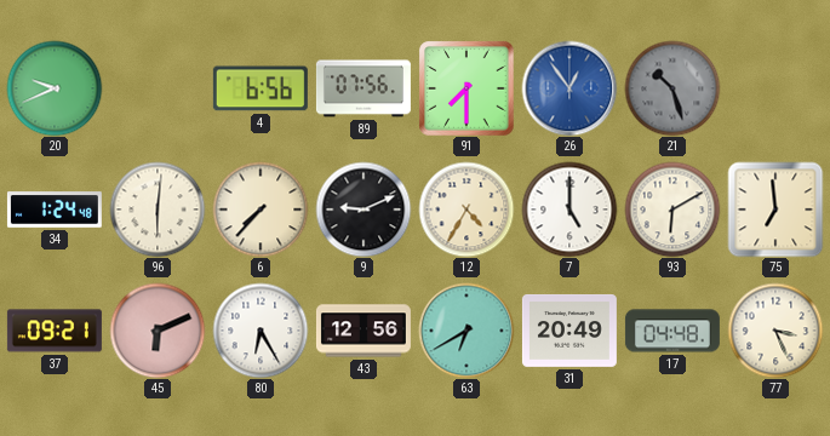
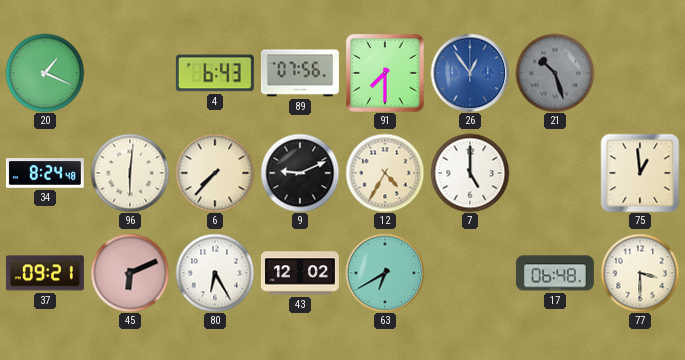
20: 9:41 -> 1:19
4: 6:56 -> 6:43
34: 1:24 -> 8:24
93: 6:10 -> none
75: 6:59 -> 12:59
43: 12:56 -> 12:02
31: 20:49 -> none
17: 04:48 -> 06:48
77: 3:26 -> 3:30
